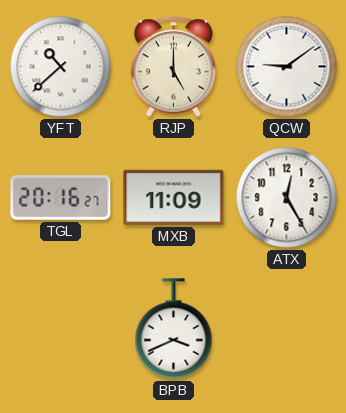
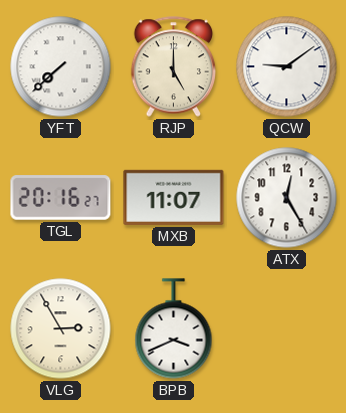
YFT: 10:38 -> 7:38
MXB: 11:09 -> 11:07
VLG: none -> 2:55
